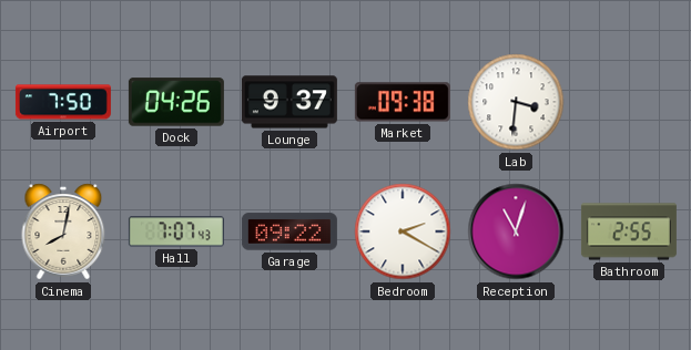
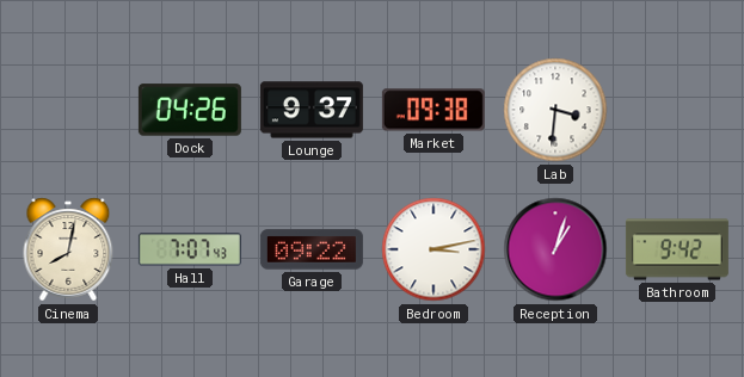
Airport: 7:50 -> none
Bedroom: 2:20 -> 3:13
Reception: 11:03 -> 1:03
Bathroom: 2:55 -> 9:42
